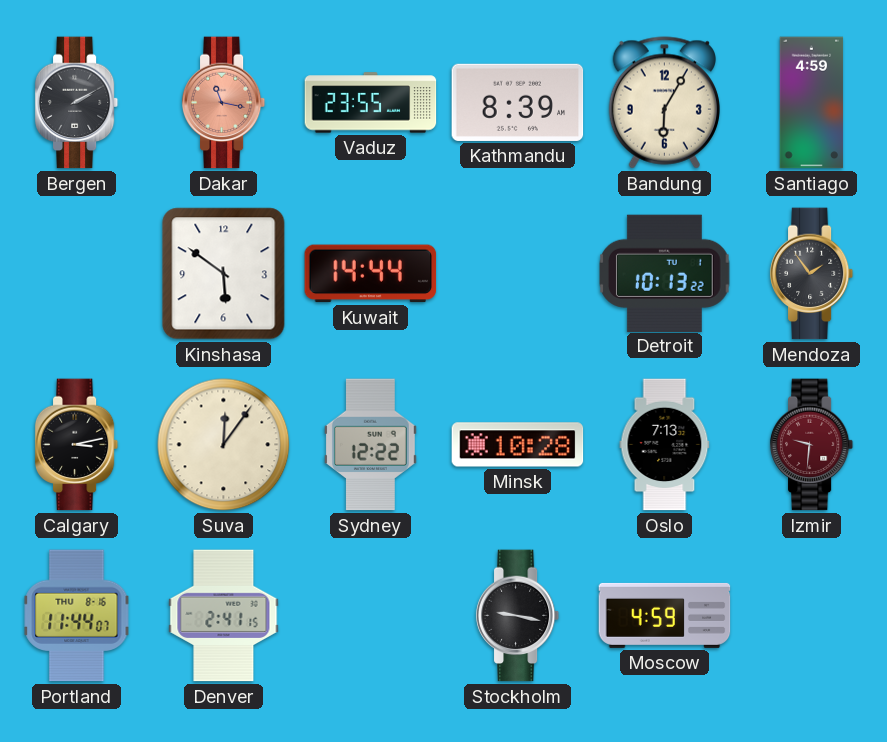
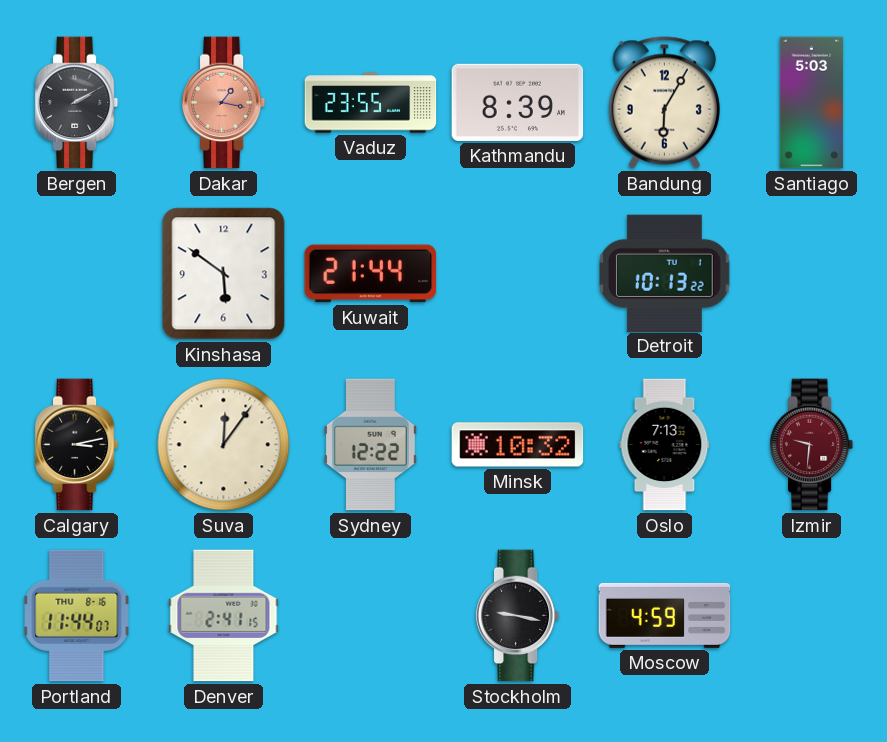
Dakar: 11:17 -> 1:17
Santiago: 4:59 -> 5:03
Kuwait: 14:44 -> 21:44
Mendoza: 1:54 -> none
Minsk: 10:28 -> 10:32
